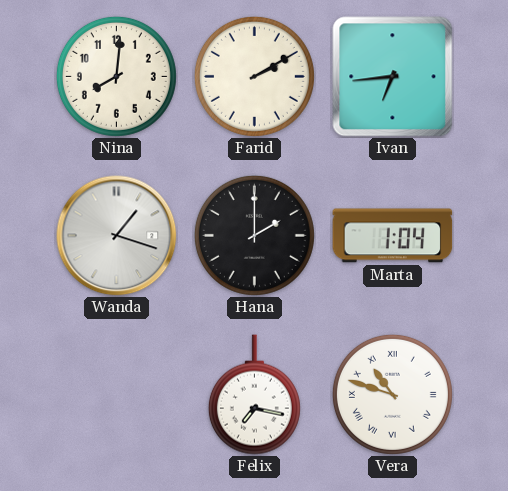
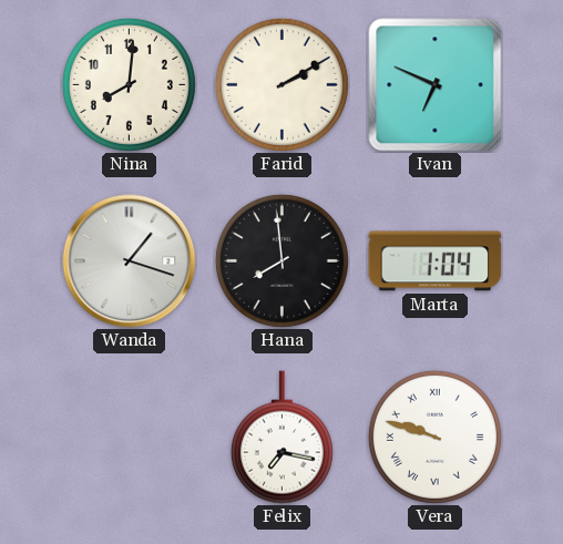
Ivan: 6:44 -> 6:49
Hana: 2:00 -> 7:59
Vera: 10:48 -> 9:48
